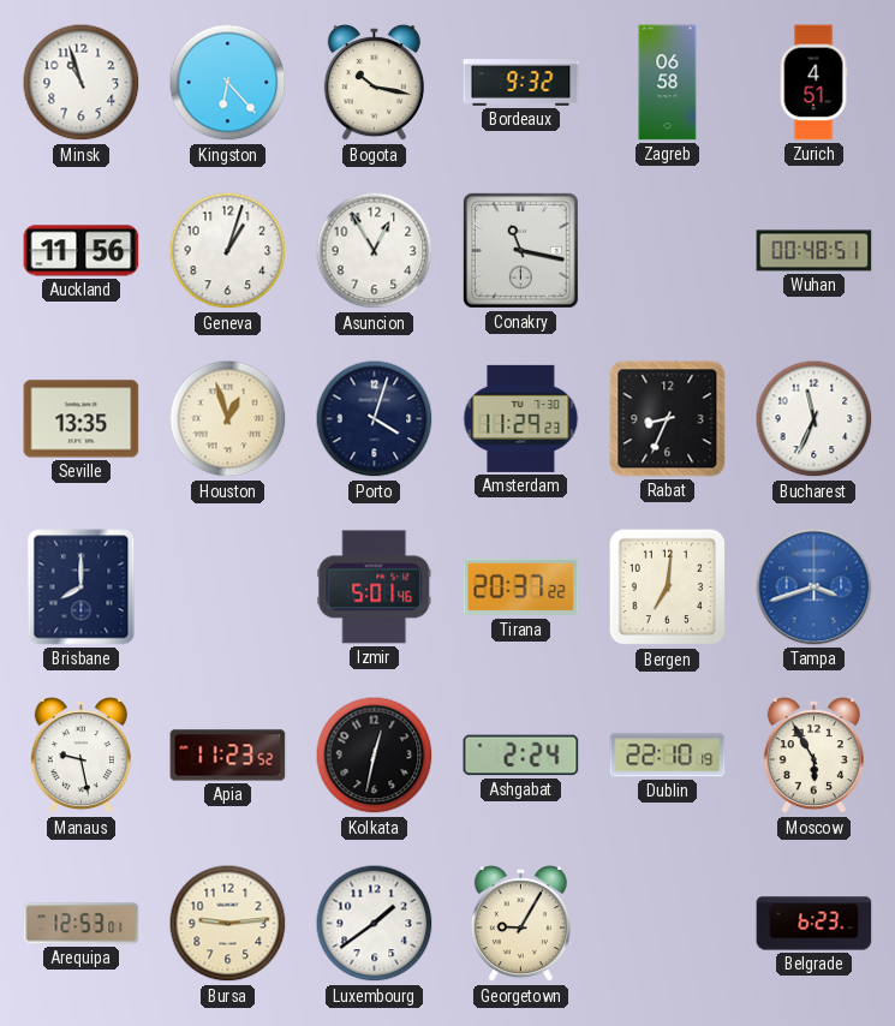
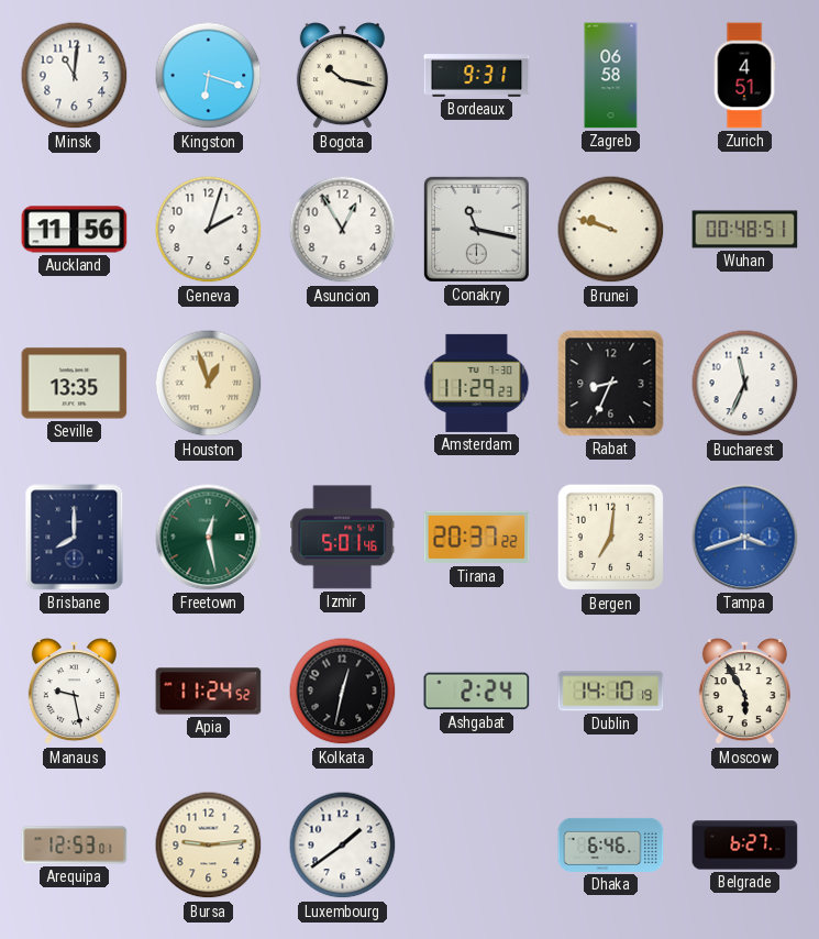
Minsk: 10:57 -> 11:01
Kingston: 6:23 -> 6:18
Bordeaux: 9:32 -> 9:31
Geneva: 1:03 -> 2:03
Brunei: none -> 9:48
Porto: 4:03 -> none
Freetown: none -> 12:28
Apia: 11:23 -> 11:24
Dublin: 22:10 -> 14:10
Georgetown: 9:05 -> none
Dhaka: none -> 6:46
Belgrade: 6:23 -> 6:27
